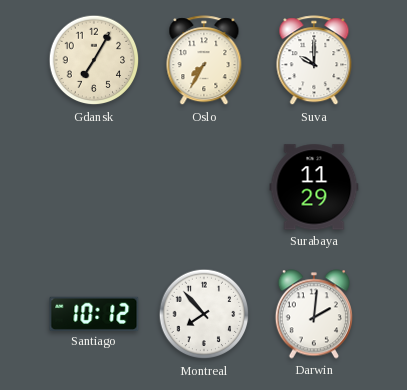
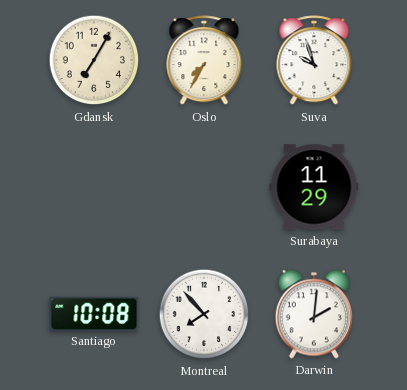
Suva: 10:00 -> 9:57
Santiago: 10:12 -> 10:08
